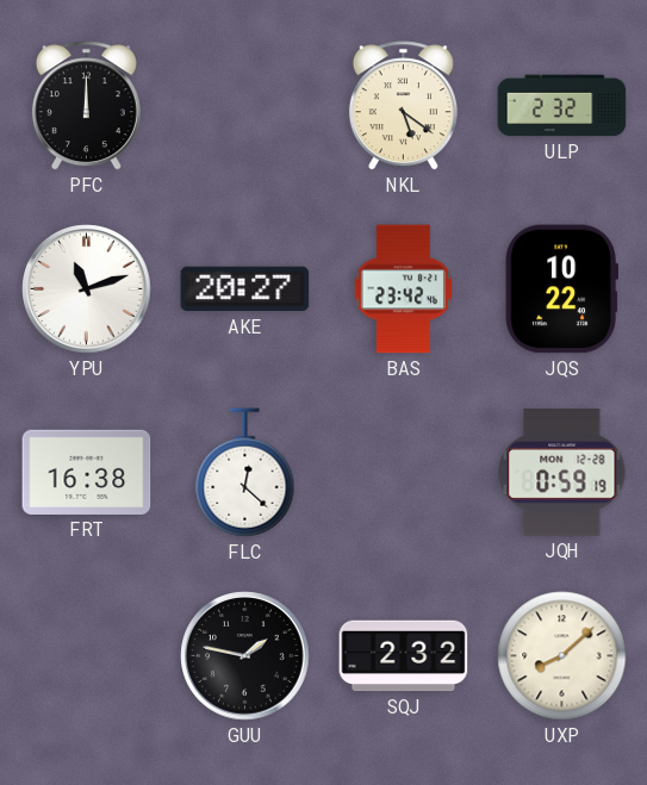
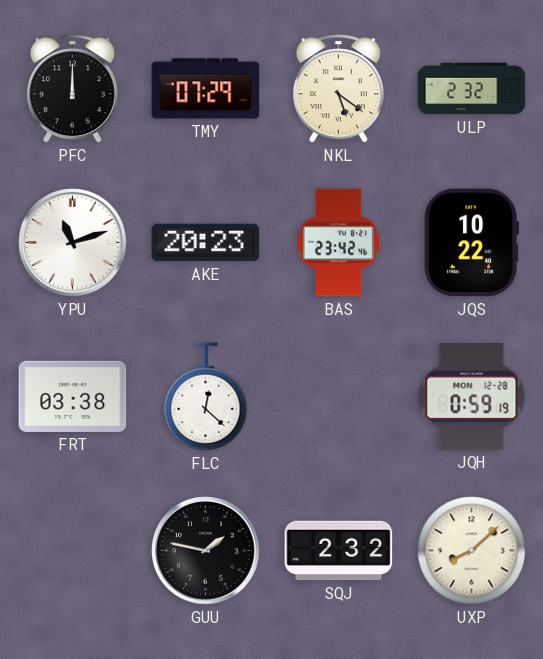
TMY: none -> 07:29
AKE: 20:27 -> 20:23
FRT: 16:38 -> 03:38
